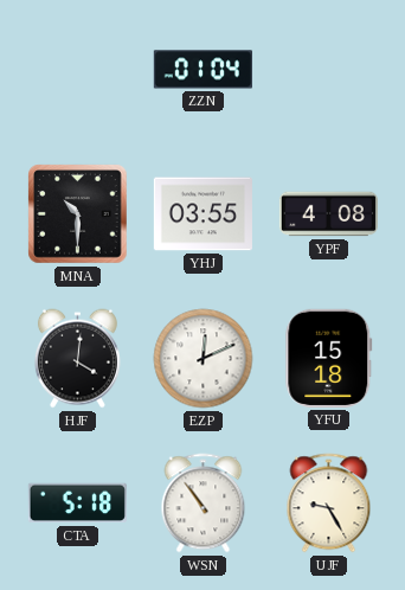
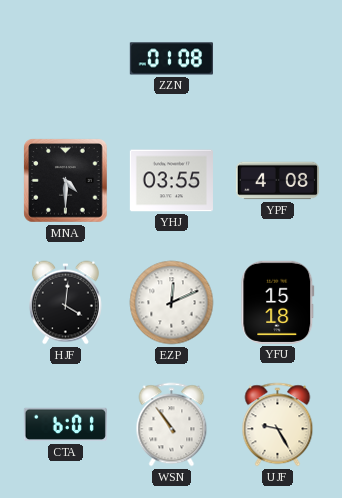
ZZN: 01:04 -> 01:08
MNA: 10:30 -> 4:30
CTA: 5:18 -> 6:01
